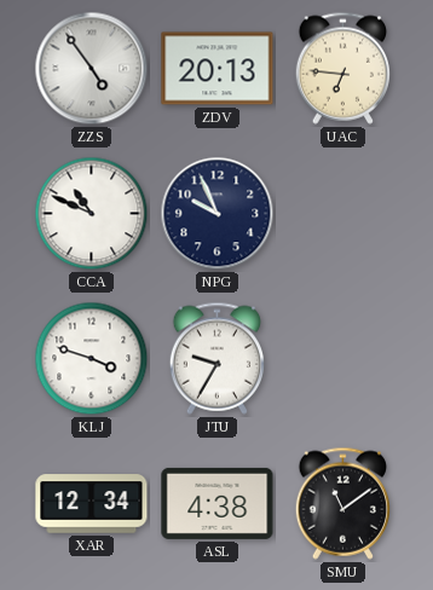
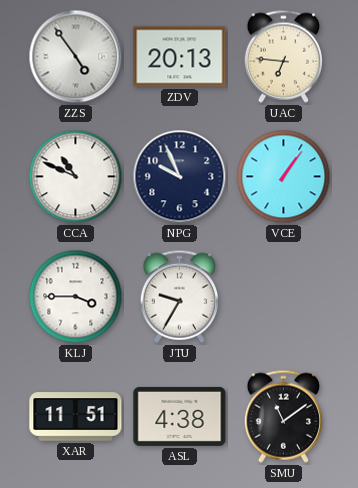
VCE: none -> 1:06
KLJ: 3:48 -> 3:45
XAR: 12:34 -> 11:51
